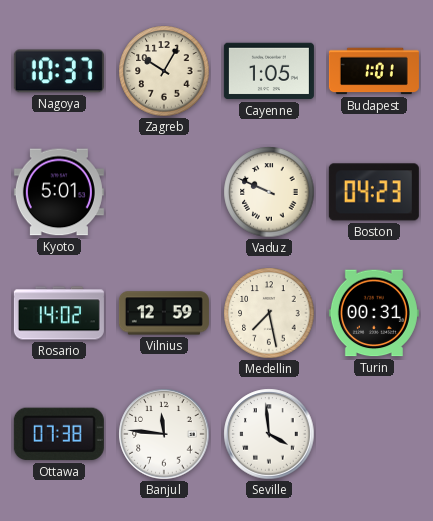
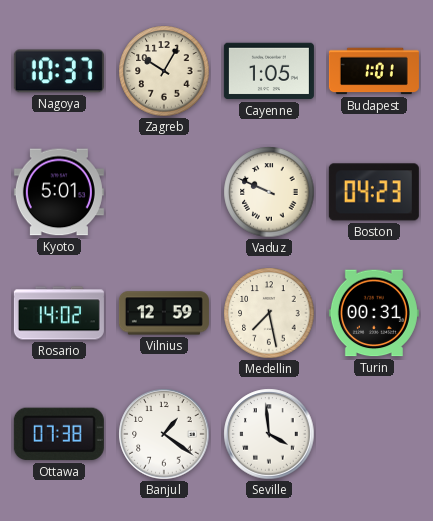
Banjul: 11:46 -> 1:21
